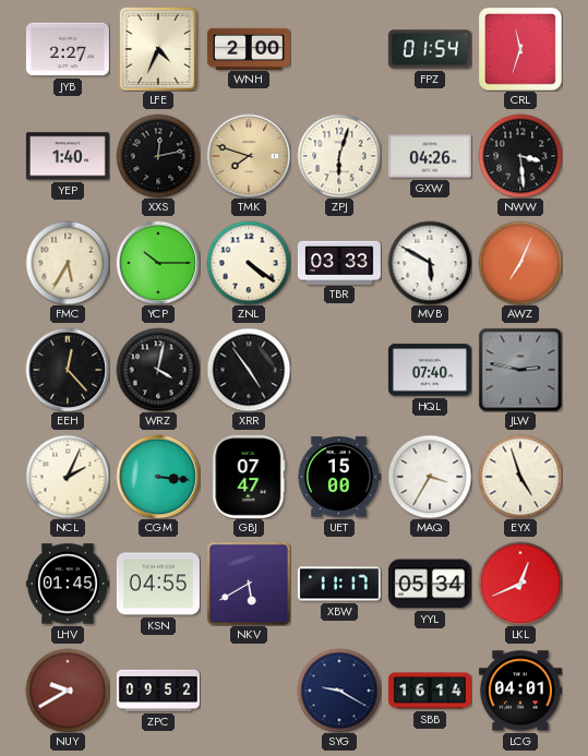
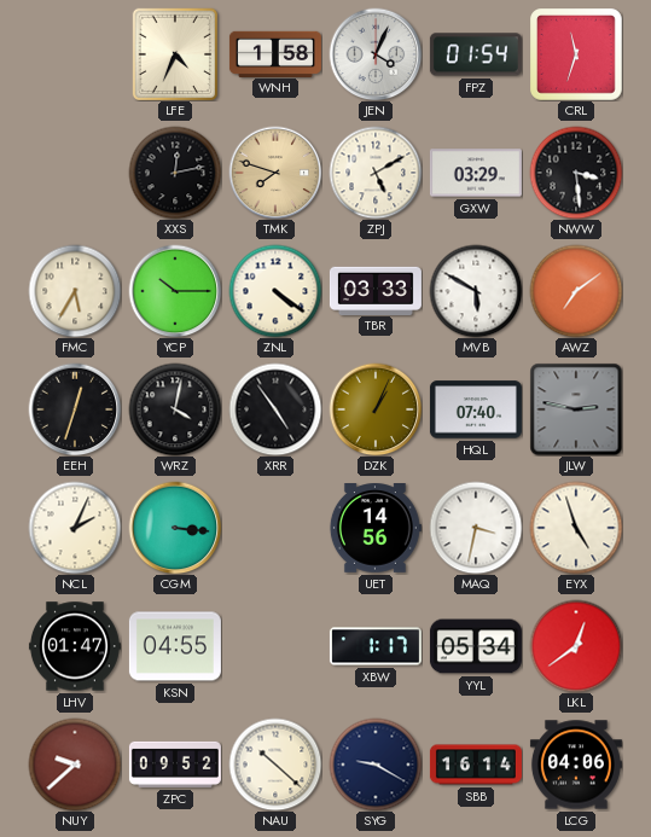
JYB: 2:27 -> none
WNH: 2:00 -> 1:58
JEN: none -> 4:04
YEP: 1:40 -> none
ZPJ: 6:03 -> 5:10
GXW: 04:26 -> 03:29
AWZ: 7:04 -> 7:09
EEH: 12:23 -> 12:33
DZK: none -> 1:04
GBJ: 07:47 -> none
UET: 15:00 -> 14:56
MAQ: 3:35 -> 3:32
LHV: 01:45 -> 01:47
NKV: 5:40 -> none
XBW: 11:17 -> 1:17
LKL: 12:41 -> 12:39
NUY: 9:40 -> 9:38
NAU: none -> 10:22
LCG: 04:01 -> 04:06
